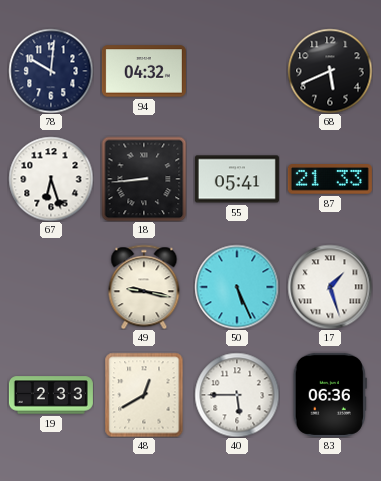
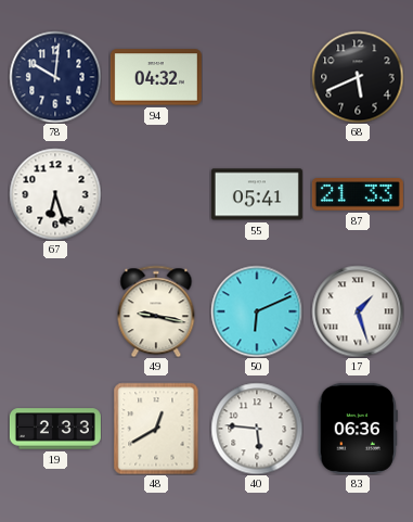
18: 8:44 -> none
50: 5:26 -> 6:11
40: 5:45 -> 5:46
